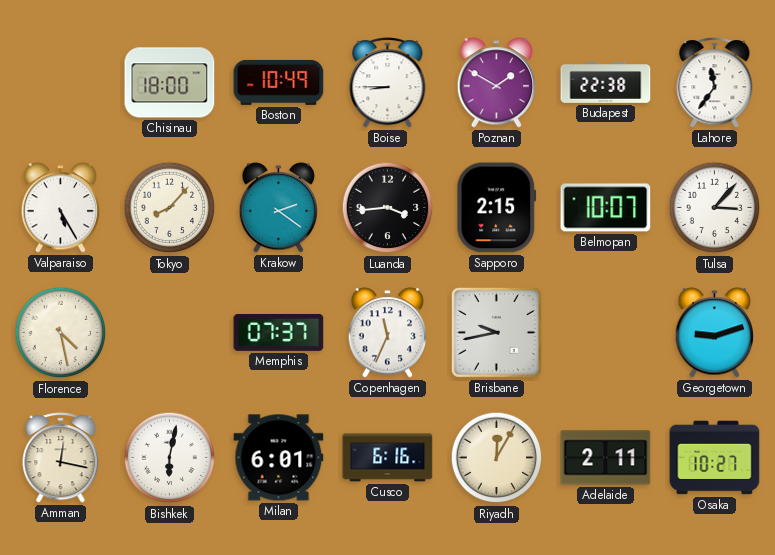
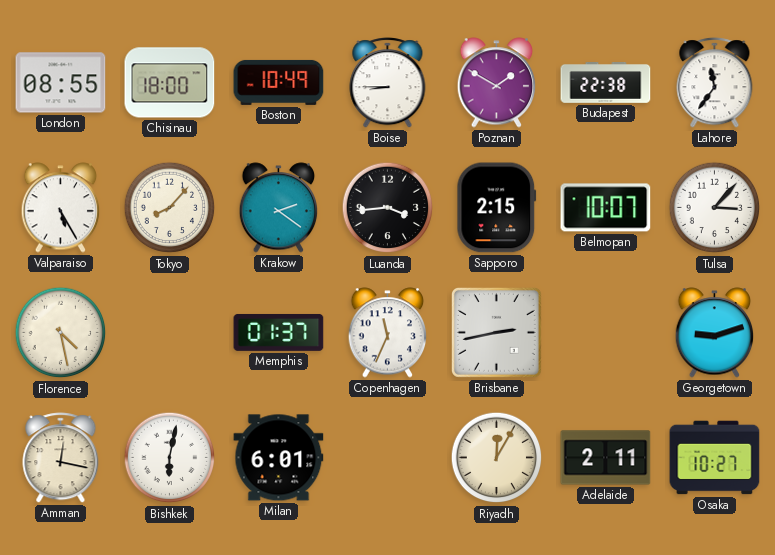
London: none -> 08:55
Memphis: 07:37 -> 01:37
Brisbane: 9:43 -> 2:43
Cusco: 6:16 -> none
